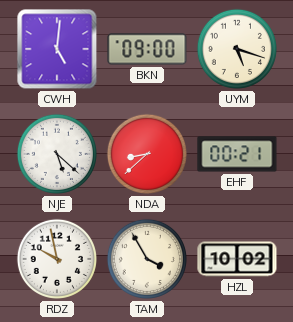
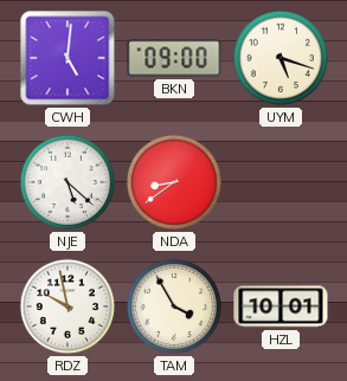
NDA: 8:38 -> 8:39
EHF: 00:21 -> none
HZL: 10:02 -> 10:01
